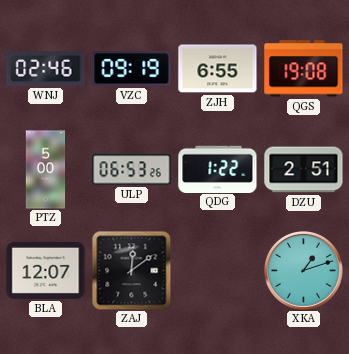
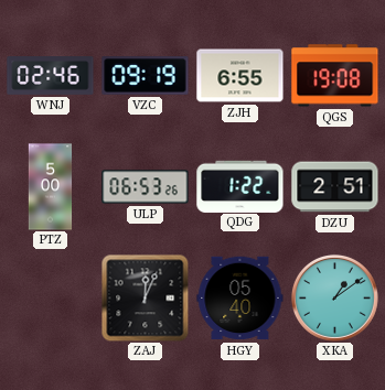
BLA: 12:07 -> none
ZAJ: 12:09 -> 12:04
HGY: none -> 05:40
XKA: 1:12 -> 1:09
